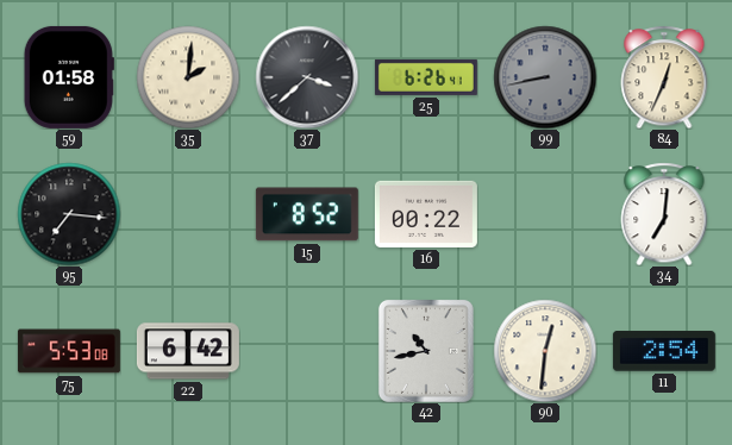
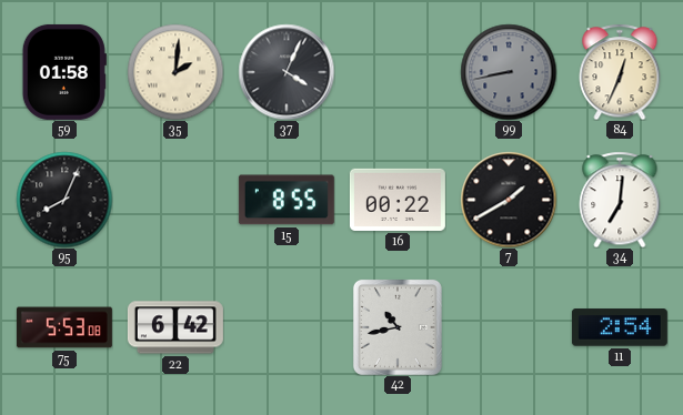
37: 3:38 -> 4:04
25: 6:26 -> none
95: 7:16 -> 8:04
15: 8:52 -> 8:55
7: none -> 1:40
90: 12:31 -> none
